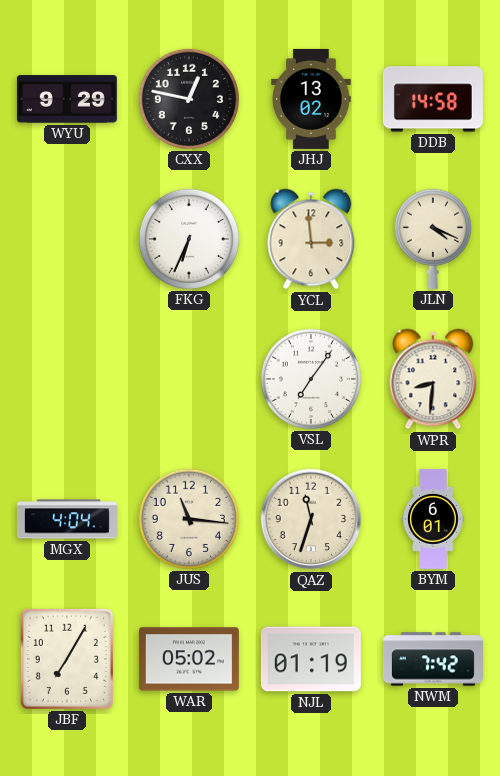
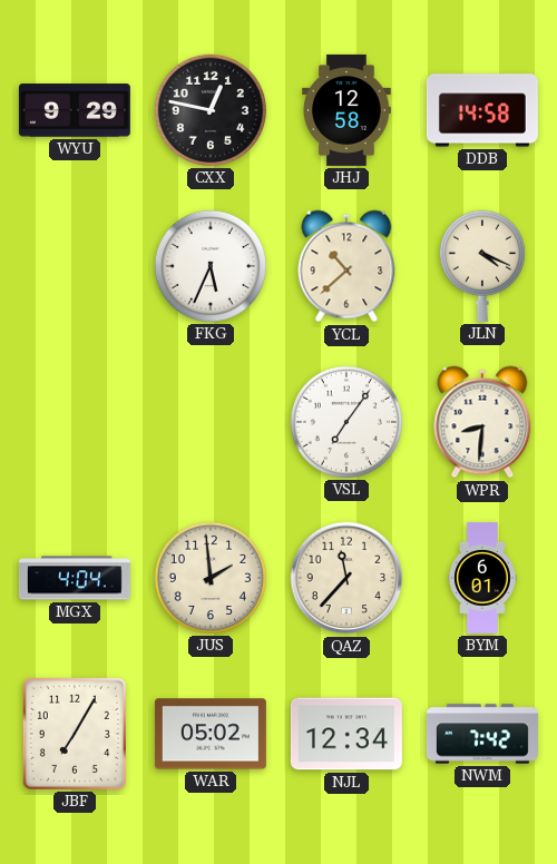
JHJ: 13:02 -> 12:58
FKG: 6:34 -> 5:34
YCL: 2:59 -> 10:38
JUS: 11:16 -> 1:59
QAZ: 11:33 -> 11:37
NJL: 01:19 -> 12:34
